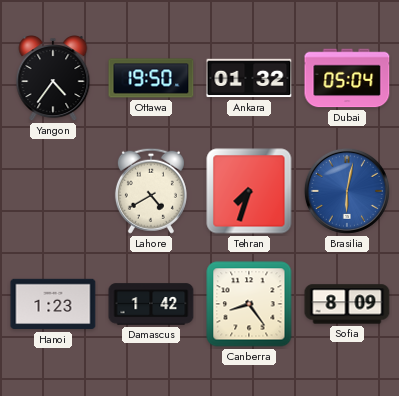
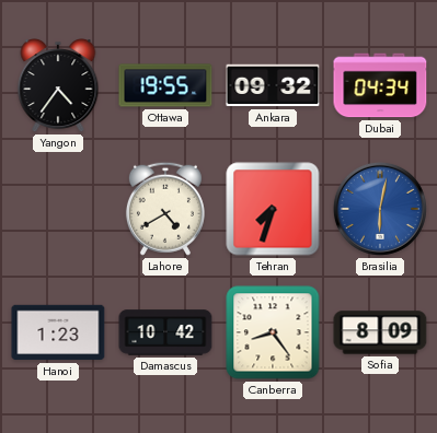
Ottawa: 19:50 -> 19:55
Ankara: 01:32 -> 09:32
Dubai: 05:04 -> 04:34
Damascus: 1:42 -> 10:42
